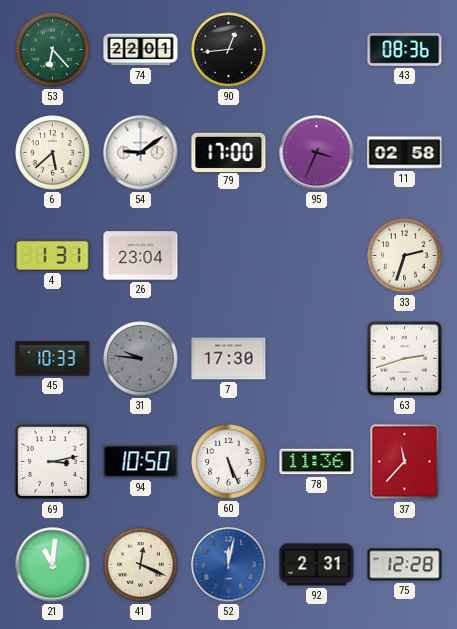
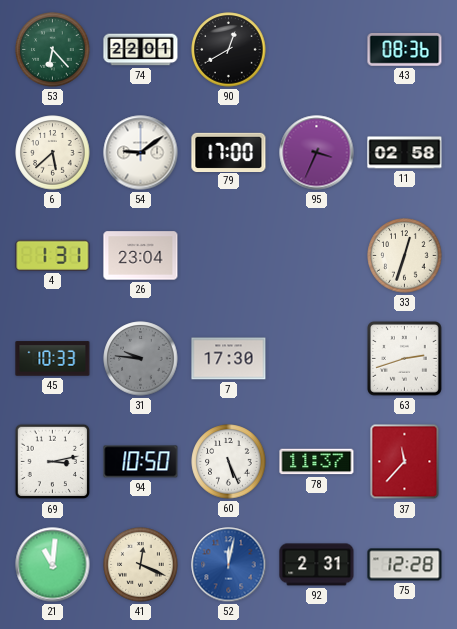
90: 12:44 -> 12:40
33: 2:33 -> 12:33
78: 11:36 -> 11:37
